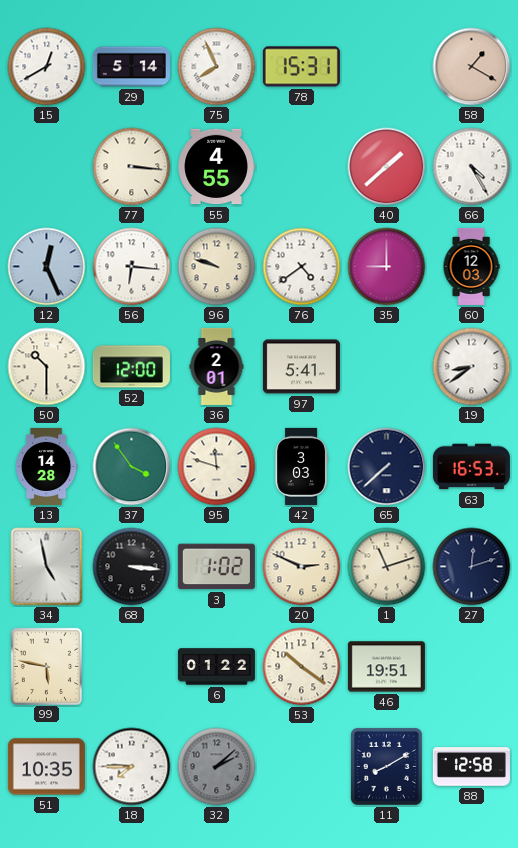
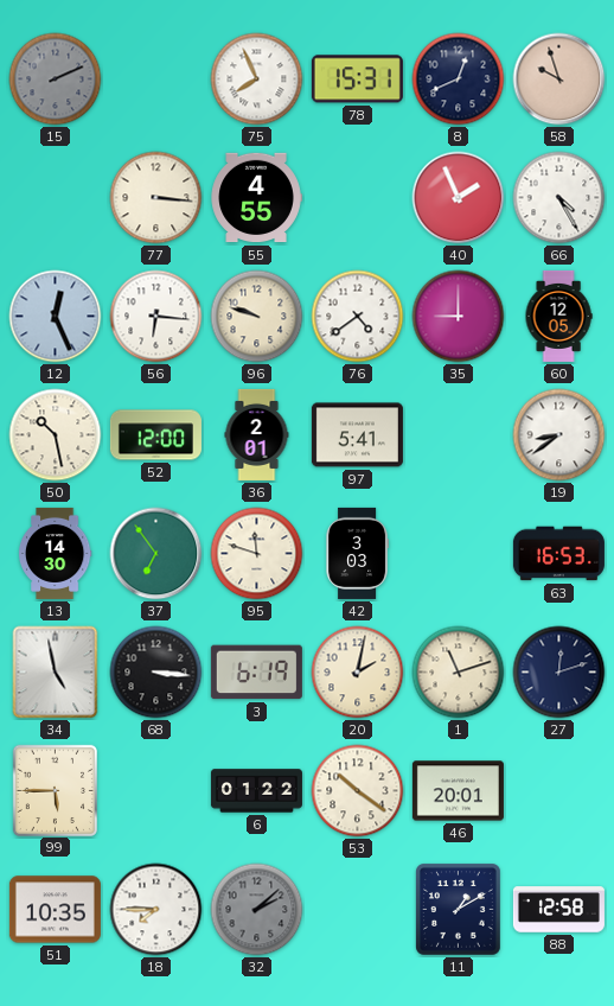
15: 12:40 -> 2:11
15 dial: white -> grey
29: 5:14 -> none
8: none -> 12:41
58: 1:20 -> 9:57
40: 1:38 -> 1:56
60: 12:03 -> 12:05
50: 10:30 -> 10:28
13: 14:28 -> 14:30
37: 3:54 -> 6:54
65: 7:38 -> none
3: 1:02 -> 6:19
20: 2:49 -> 2:02
99: 5:47 -> 5:45
46: 19:51 -> 20:01
11: 8:10 -> 1:10
